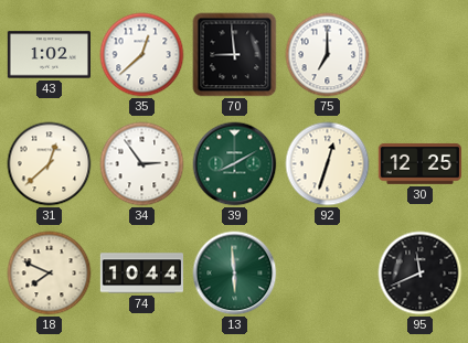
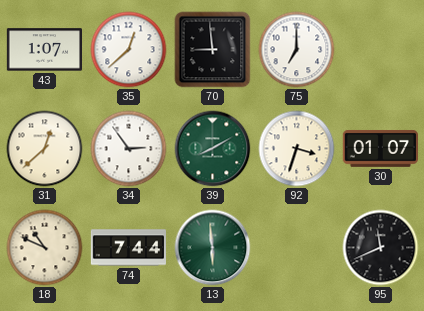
43: 1:02 -> 1:07
92: 12:33 -> 3:33
30: 12:25 -> 01:07
18: 7:49 -> 10:49
74: 10:44 -> 7:44
